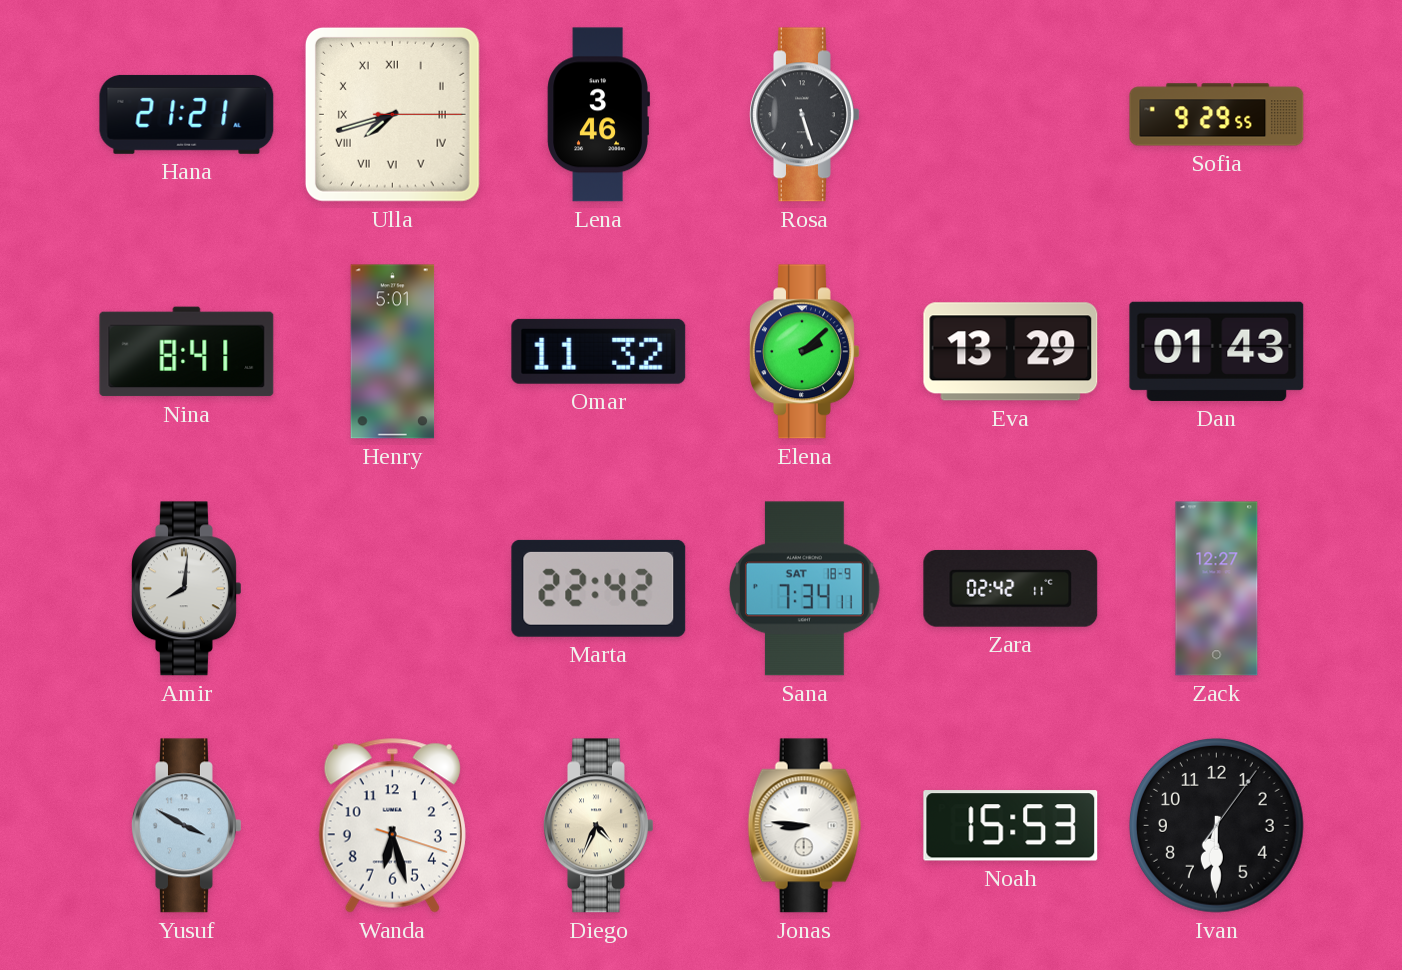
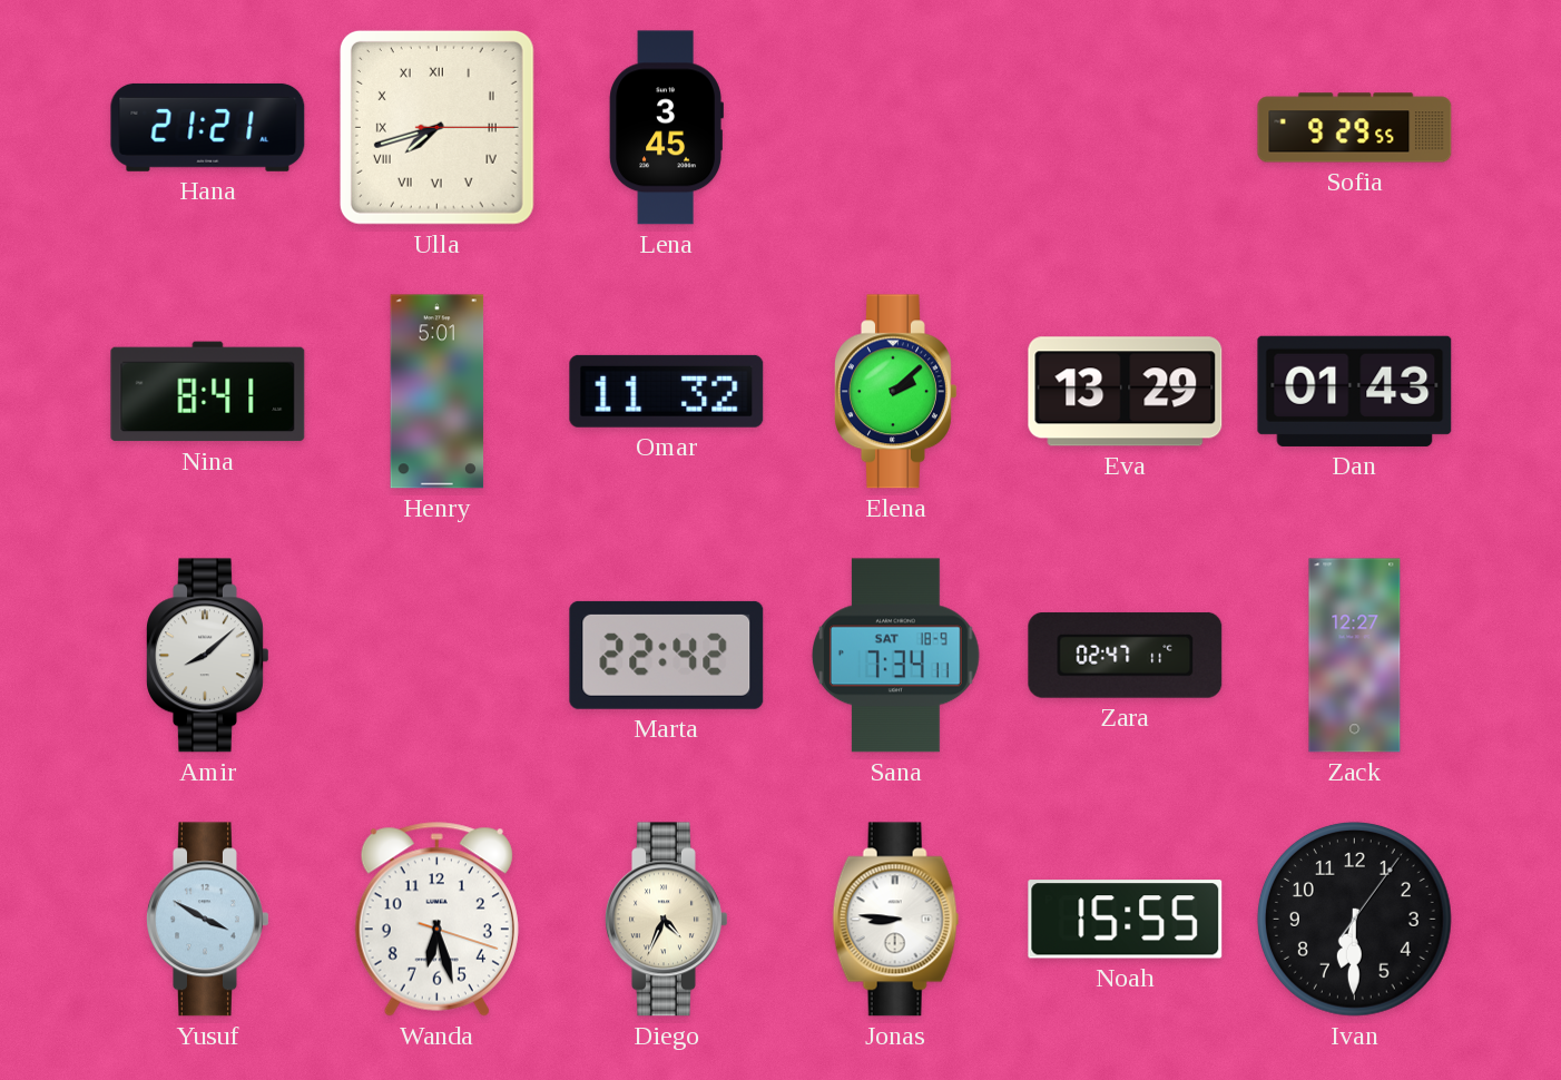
Lena: 3:46 -> 3:45
Rosa: 5:27 -> none
Amir: 8:01 -> 8:08
Zara: 02:42 -> 02:47
Noah: 15:53 -> 15:55
